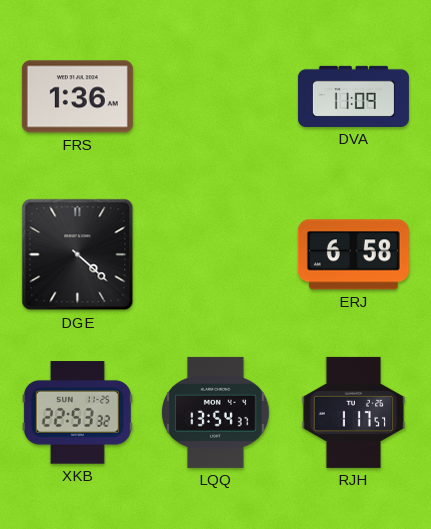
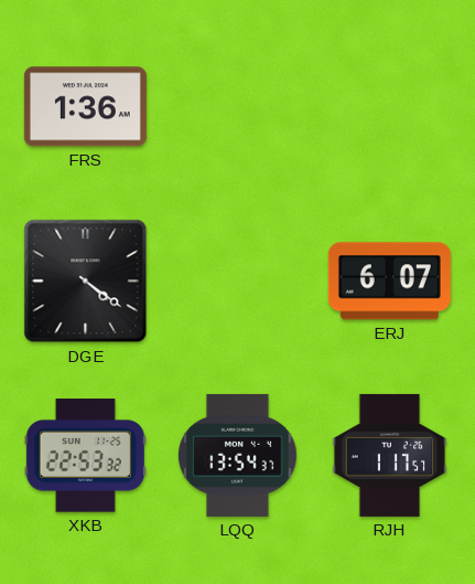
DVA: 11:09 -> none
DGE: 4:22 -> 4:21
ERJ: 6:58 -> 6:07
